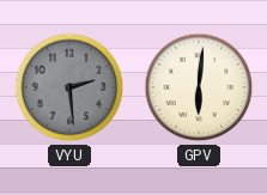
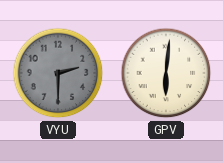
VYU: 2:29 -> 2:30
